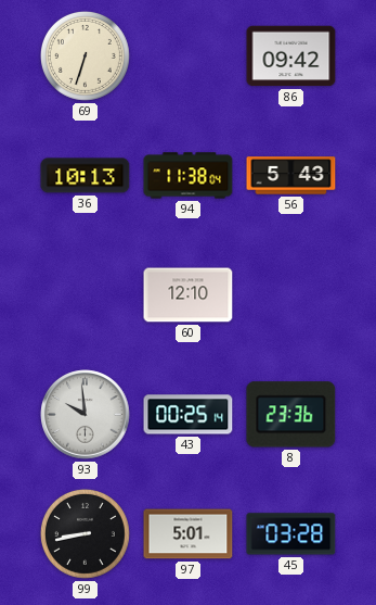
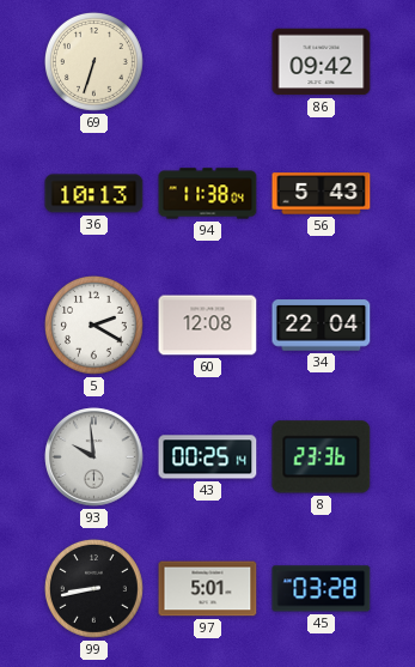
5: none -> 2:20
60: 12:10 -> 12:08
34: none -> 22:04
